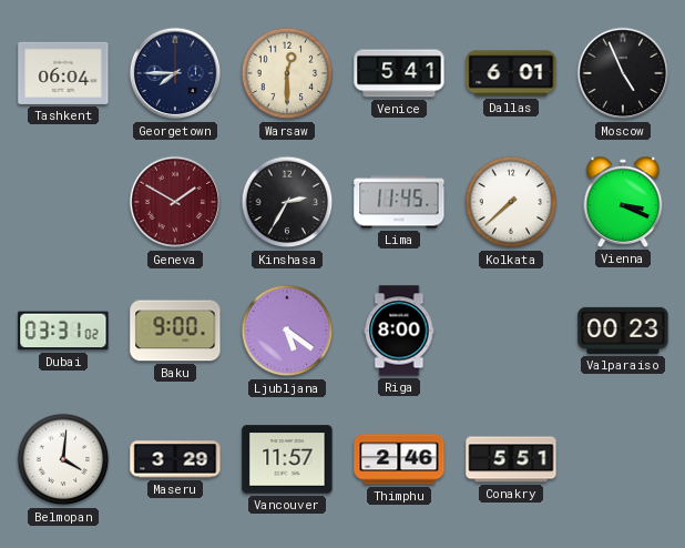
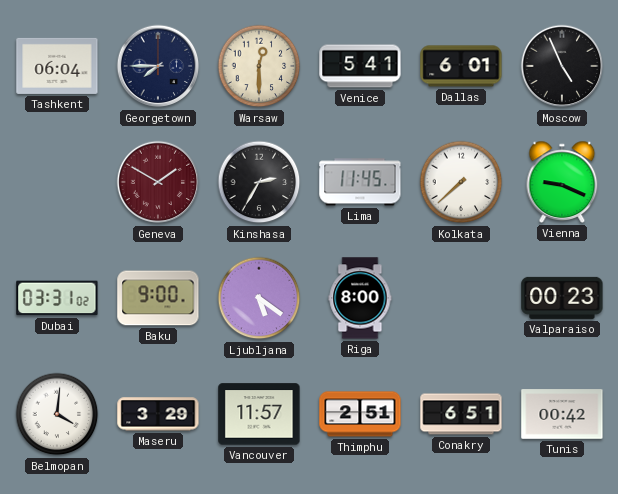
Vienna: 3:19 -> 9:19
Thimphu: 2:46 -> 2:51
Conakry: 5:51 -> 6:51
Tunis: none -> 00:42
